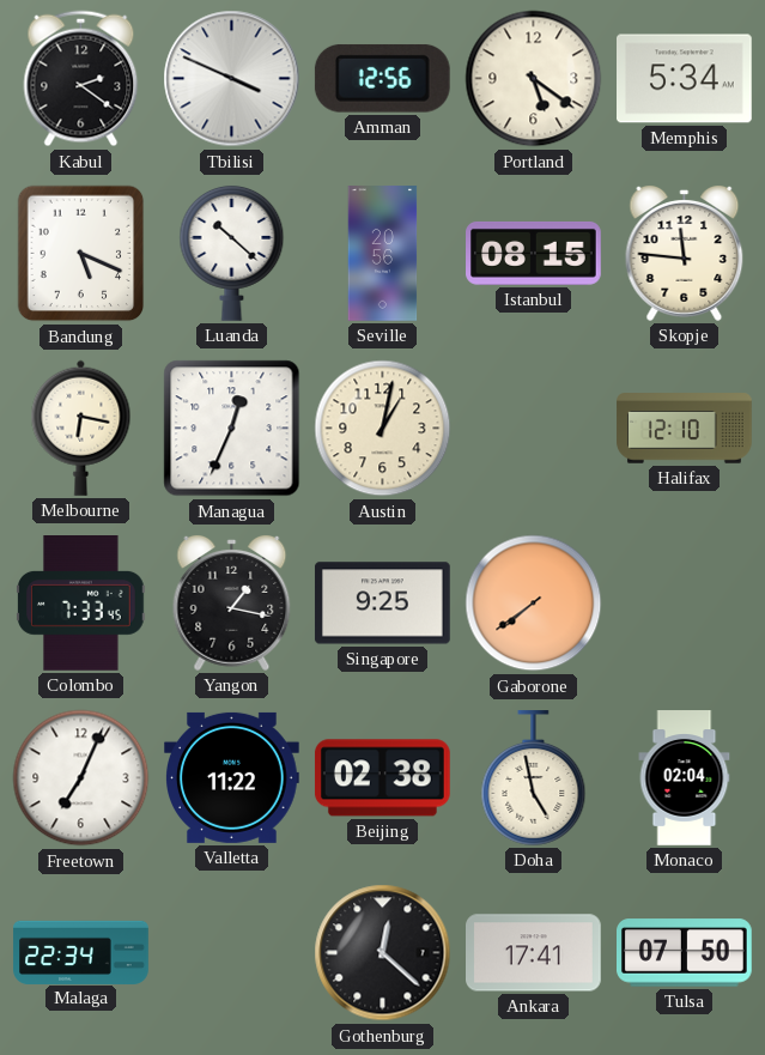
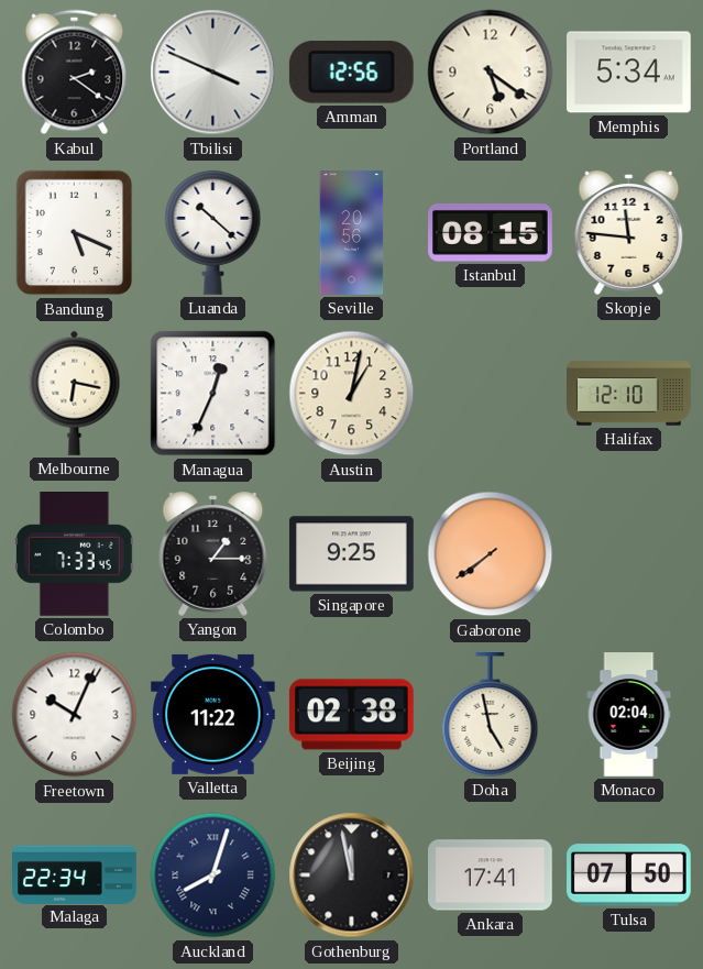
Yangon: 1:17 -> 1:15
Freetown: 7:04 -> 10:04
Auckland: none -> 8:03
Gothenburg: 12:22 -> 11:58
